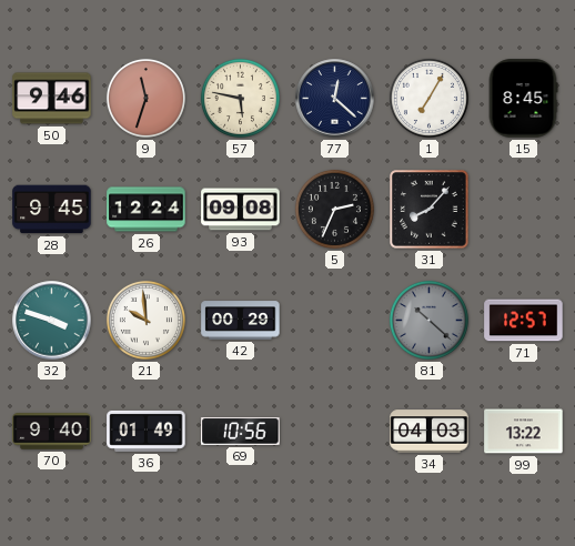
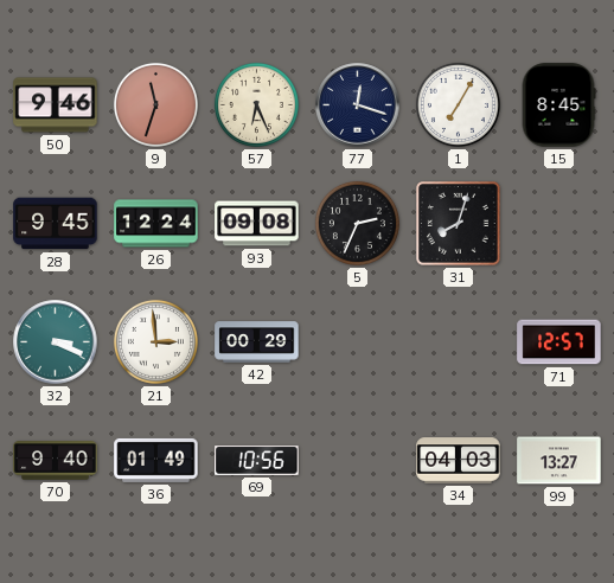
57: 5:47 -> 6:26
77: 12:22 -> 12:18
31: 8:07 -> 8:03
32: 3:48 -> 3:19
21: 9:59 -> 2:59
81: 10:22 -> none
99: 13:22 -> 13:27
